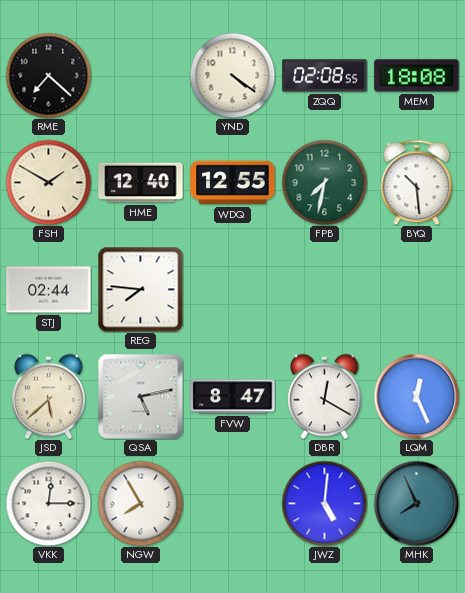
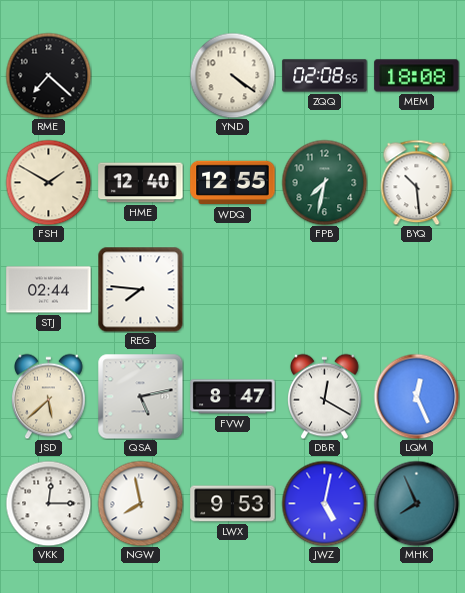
NGW: 7:55 -> 7:58
LWX: none -> 9:53
JWZ: 5:01 -> 5:02
